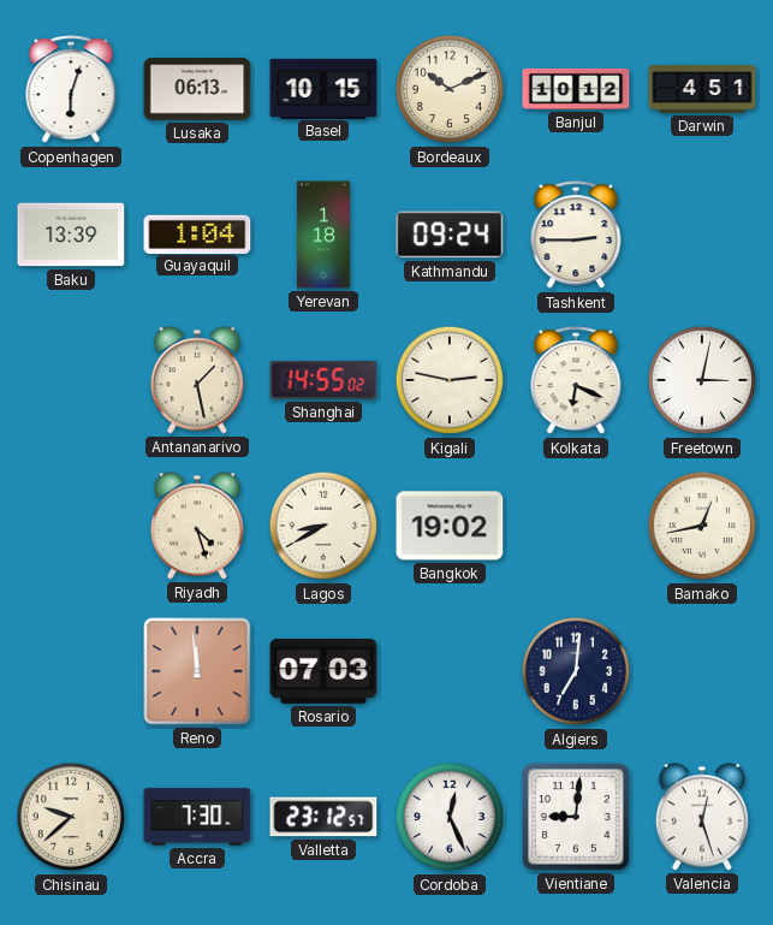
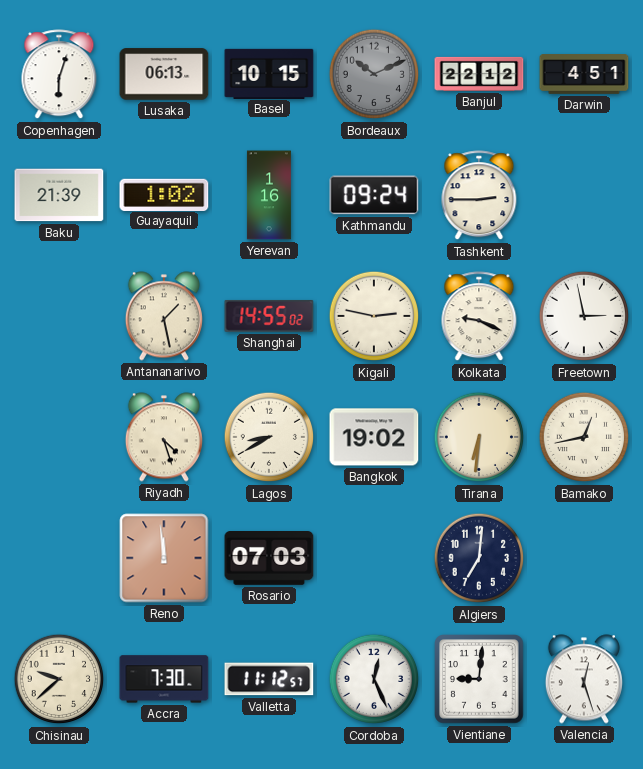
Bordeaux dial: cream -> grey
Banjul: 10:12 -> 22:12
Baku: 13:39 -> 21:39
Guayaquil: 1:04 -> 1:02
Yerevan: 1:18 -> 1:16
Kolkata: 6:19 -> 9:19
Freetown: 3:02 -> 2:58
Tirana: none -> 6:31
Valletta: 23:12 -> 11:12
